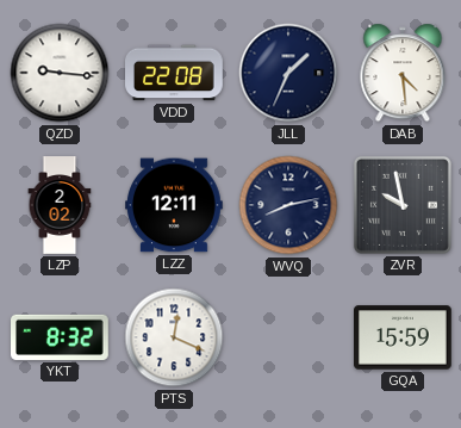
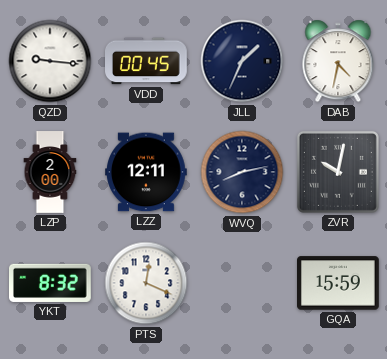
VDD: 22:08 -> 00:45
DAB: 4:29 -> 4:32
LZP: 2:02 -> 2:00
ZVR: 9:58 -> 10:02
